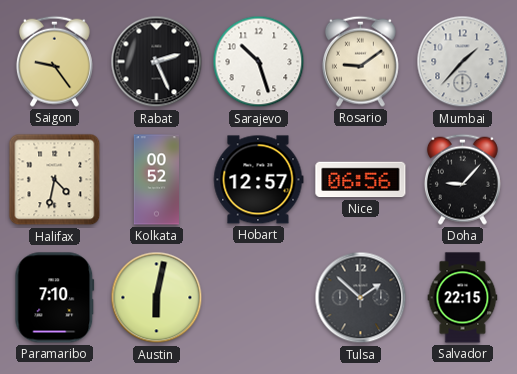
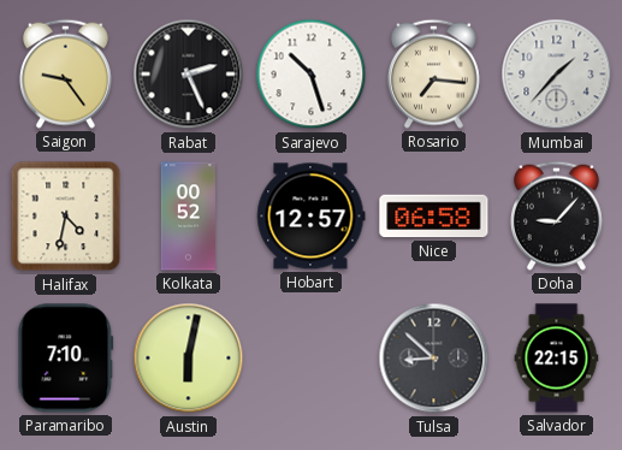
Rosario: 9:09 -> 7:16
Nice: 06:56 -> 06:58
Tulsa: 1:52 -> 8:52
